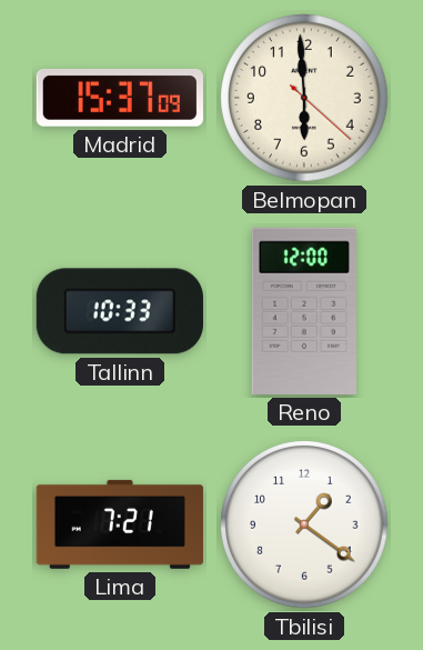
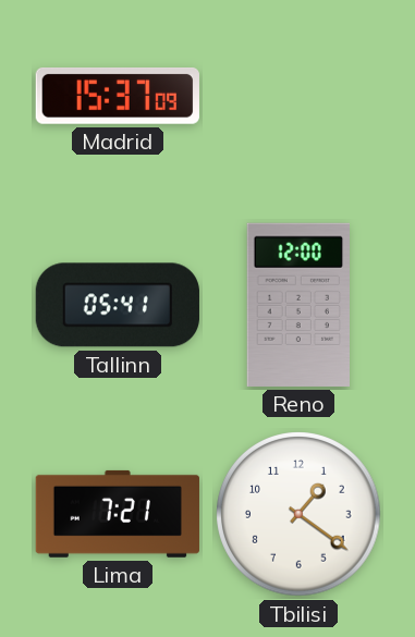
Belmopan: 5:59 -> none
Tallinn: 10:33 -> 05:41
